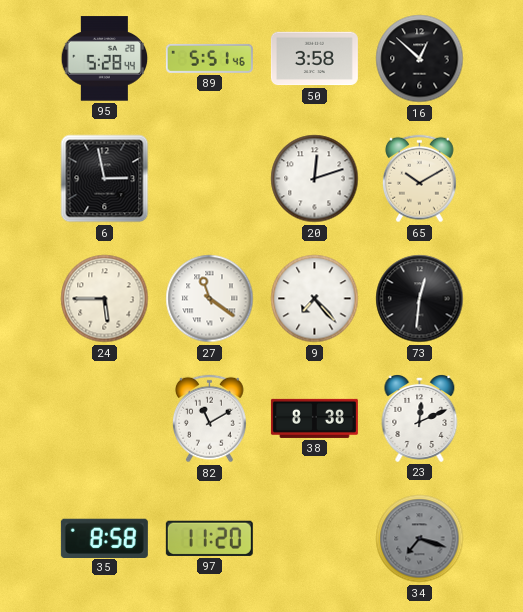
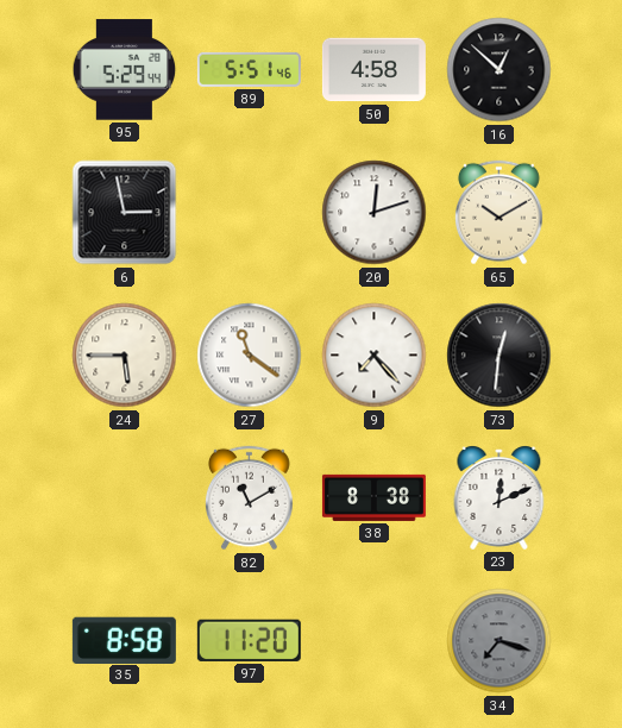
95: 5:28 -> 5:29
50: 3:58 -> 4:58
